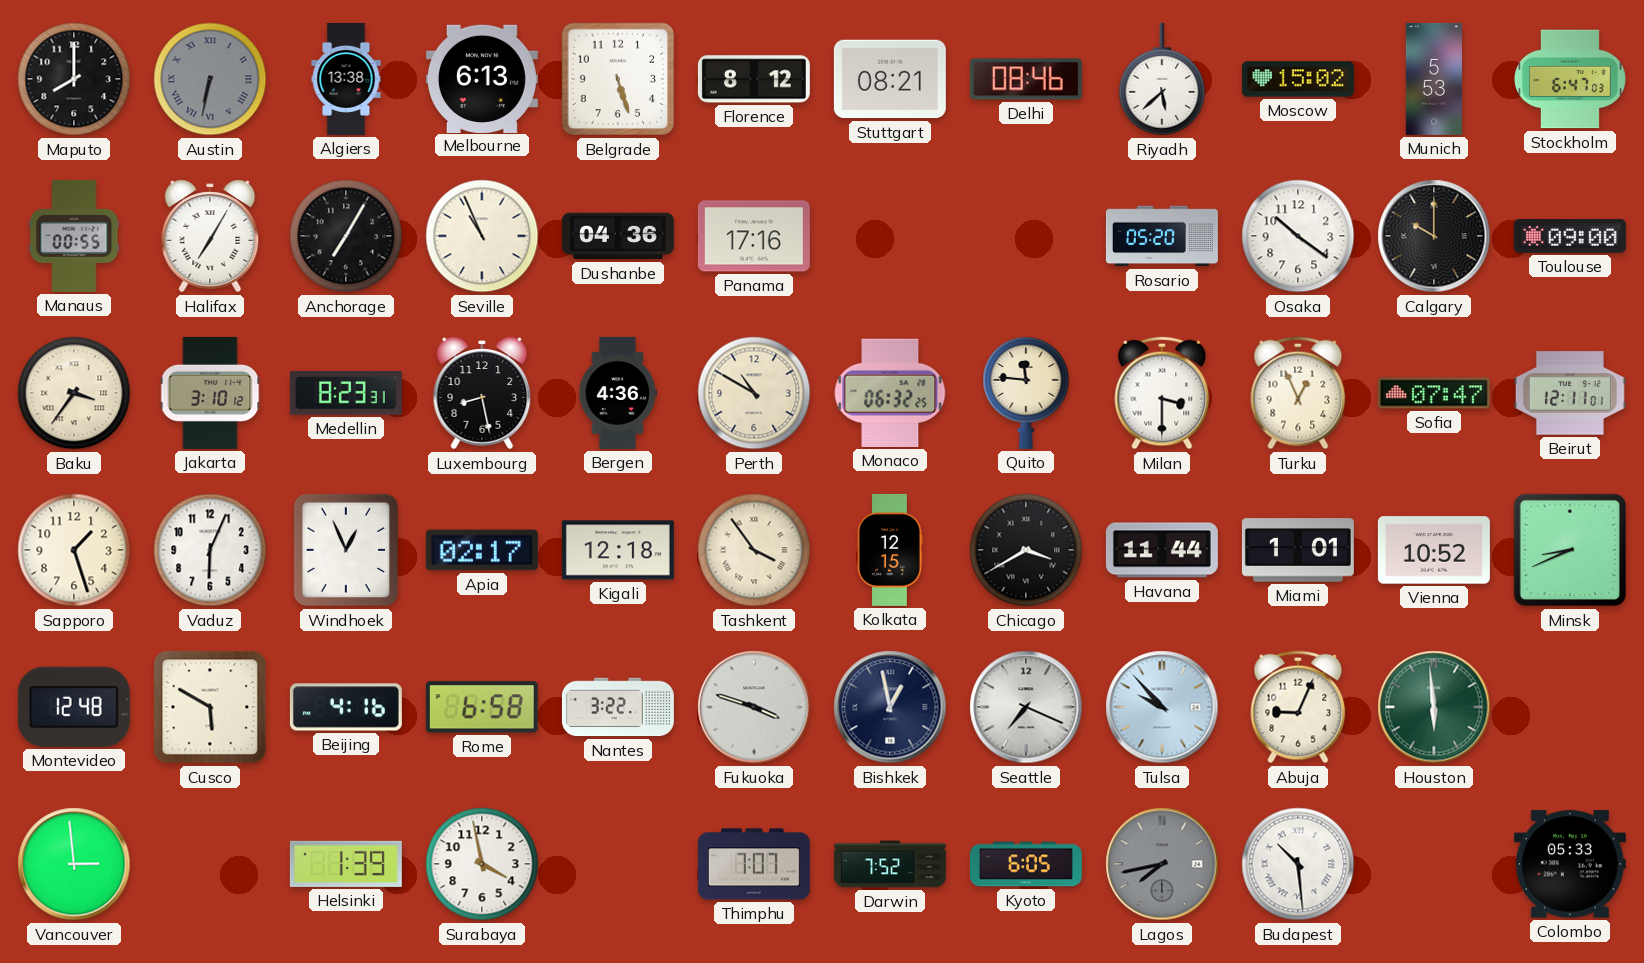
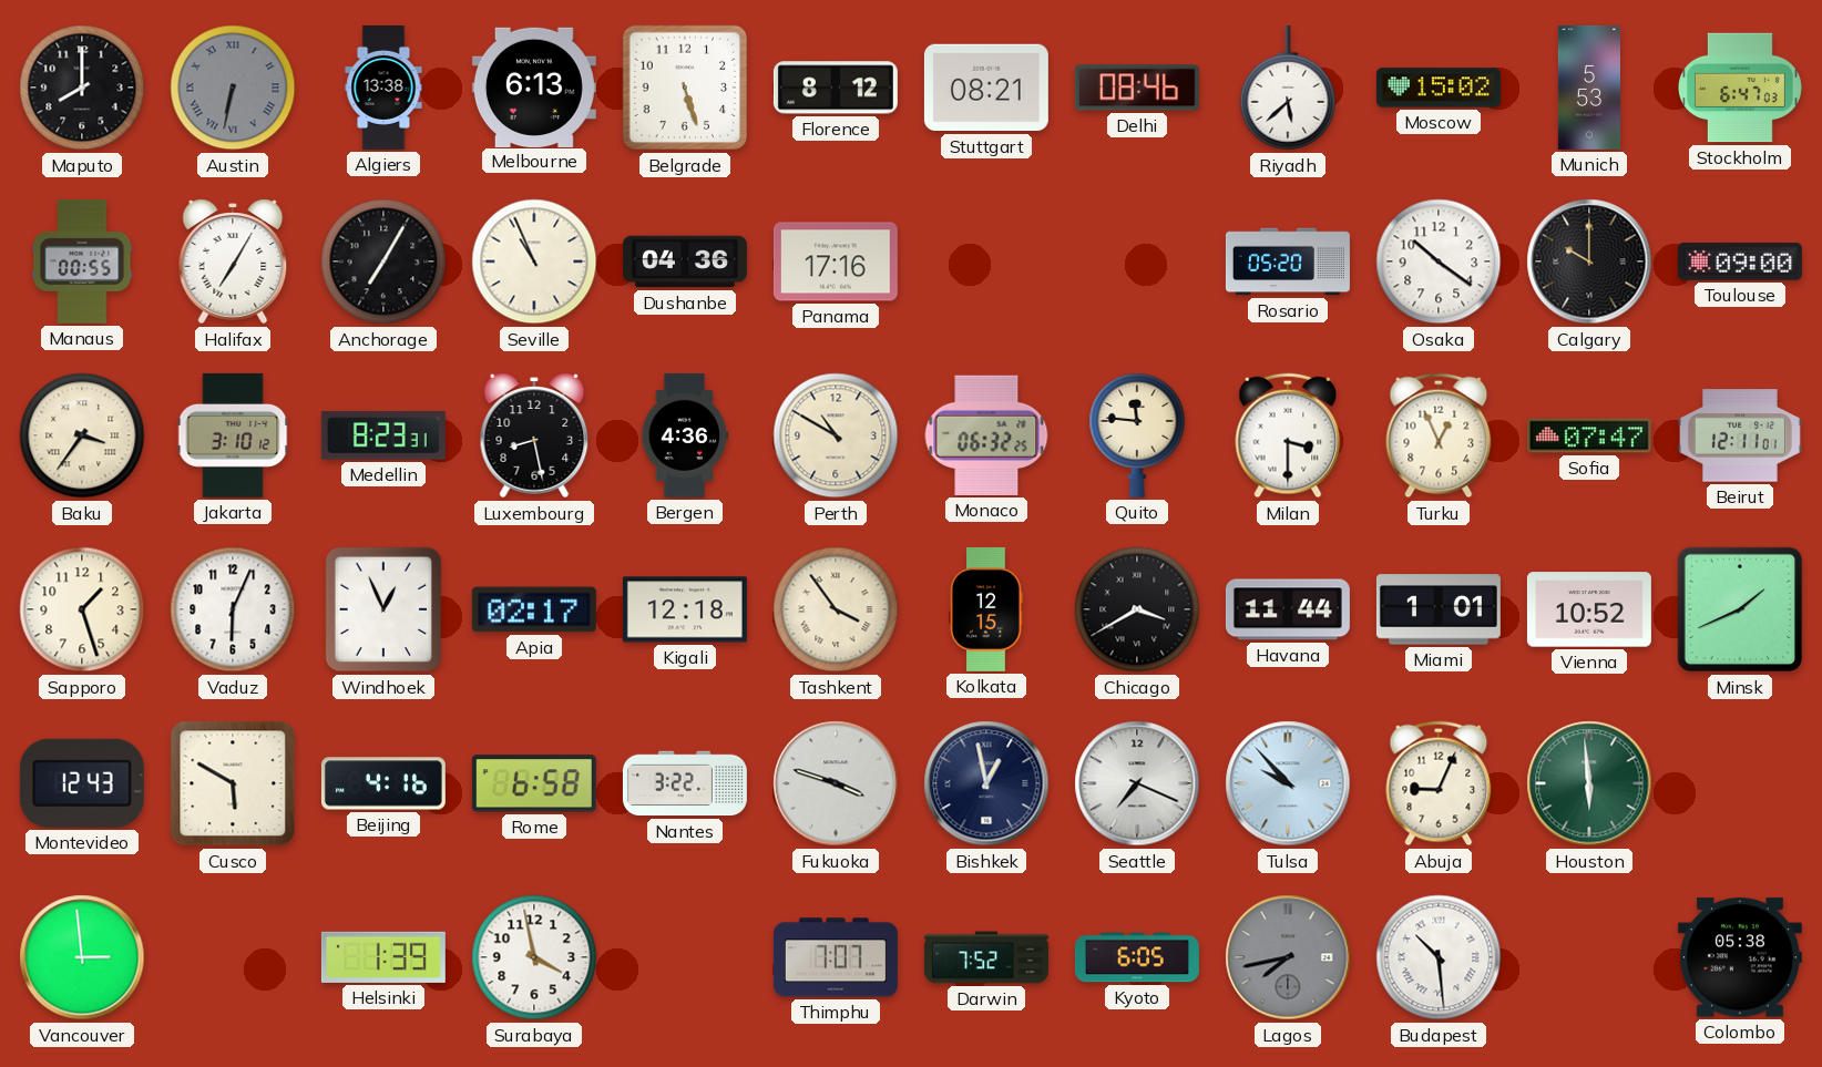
Minsk: 8:41 -> 1:41
Montevideo: 12:48 -> 12:43
Colombo: 05:33 -> 05:38
